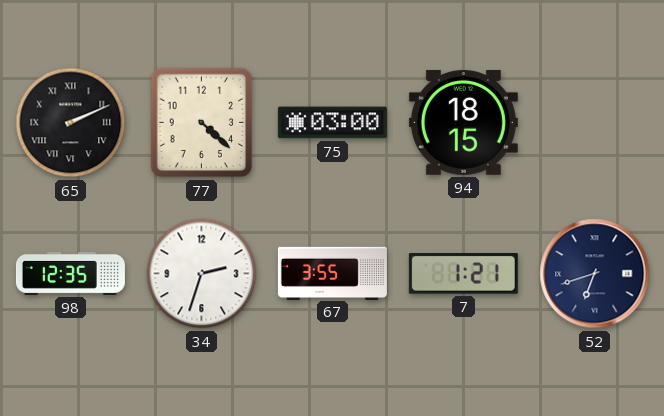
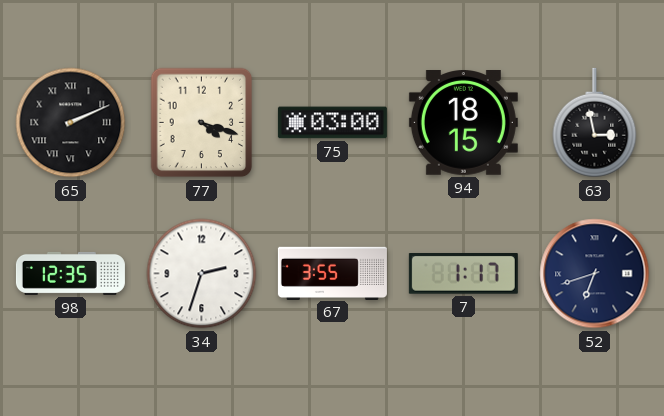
77: 4:22 -> 4:18
63: none -> 2:58
7: 1:21 -> 1:17
